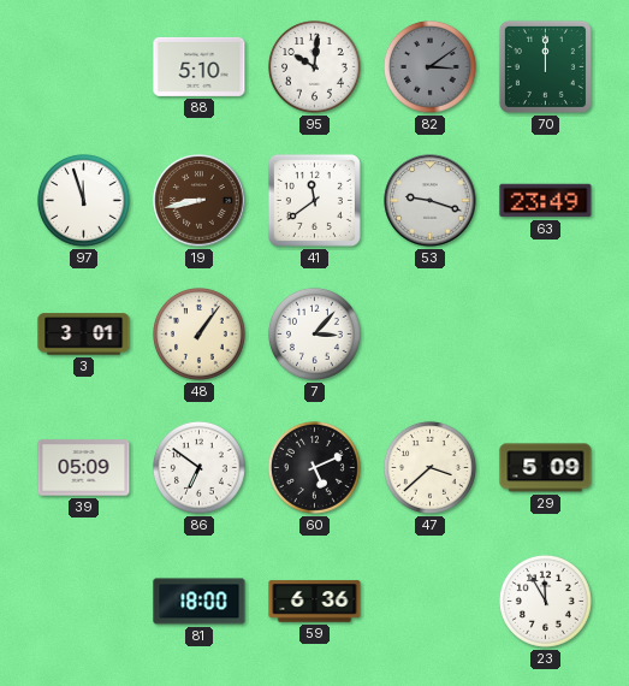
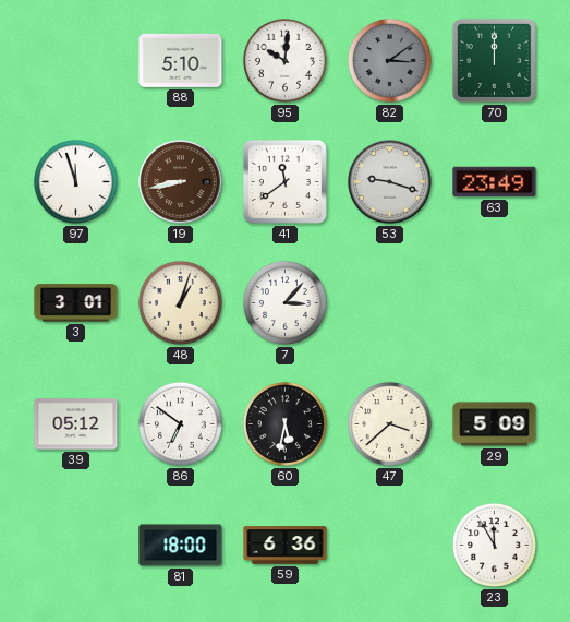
48: 1:06 -> 1:03
39: 05:09 -> 05:12
60: 5:11 -> 5:32
